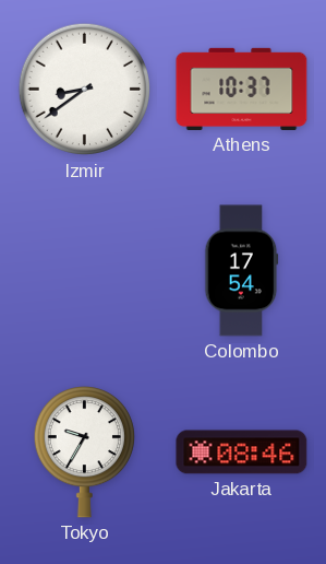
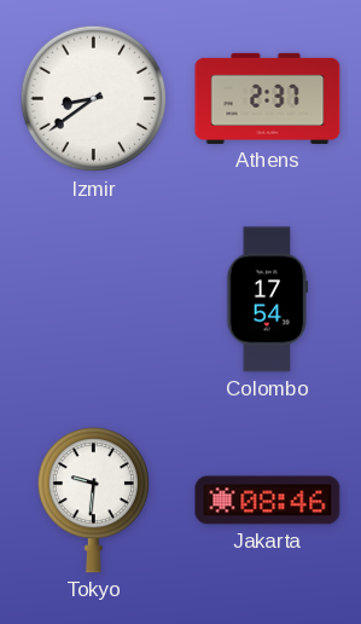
Athens: 10:37 -> 2:37
Tokyo: 9:35 -> 9:31
